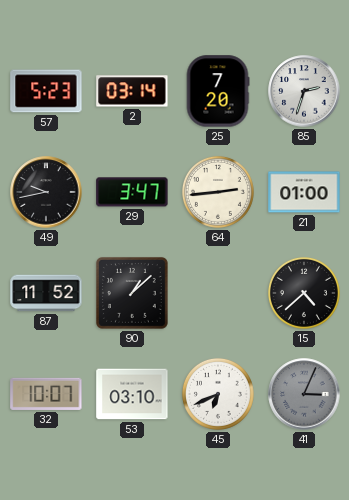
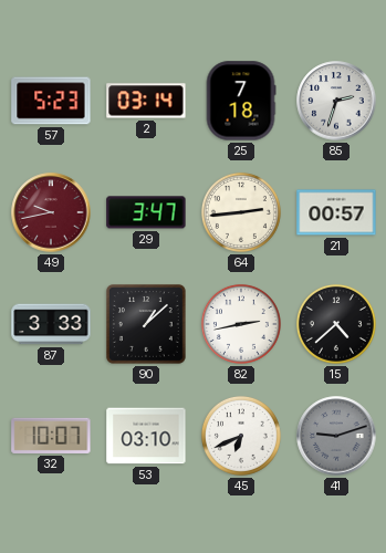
25: 7:20 -> 7:18
49 dial: black -> burgundy
21: 01:00 -> 00:57
87: 11:52 -> 3:33
82: none -> 2:43
41: 3:04 -> 9:12
